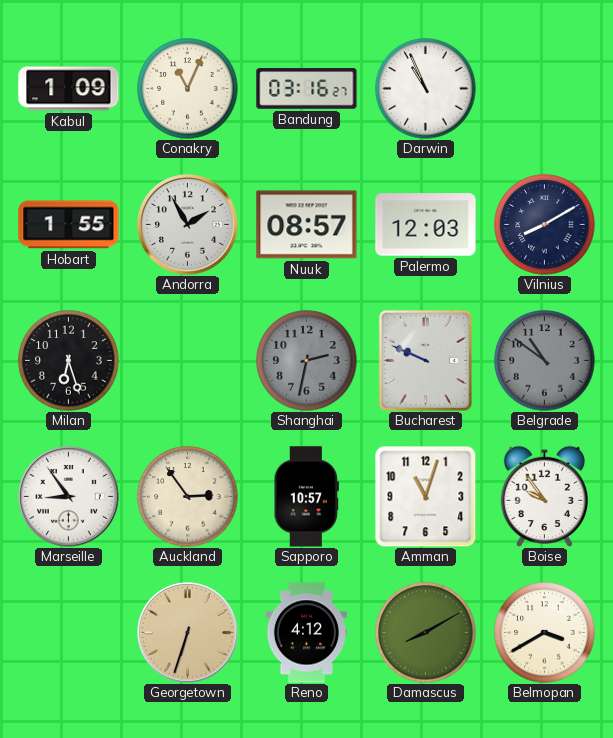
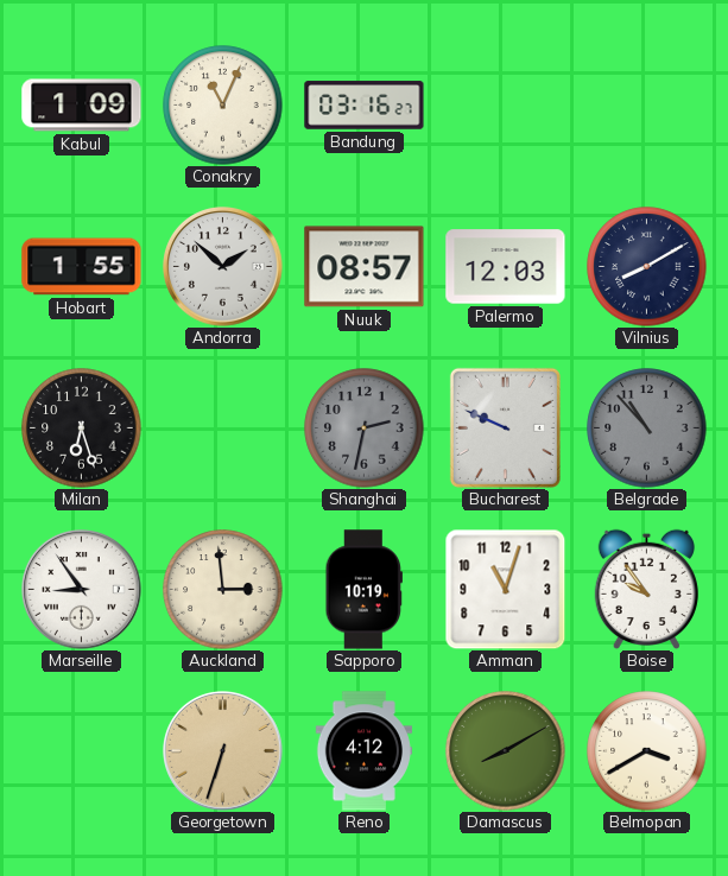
Darwin: 10:56 -> none
Andorra: 1:55 -> 1:52
Belgrade: 10:51 -> 10:53
Auckland: 2:54 -> 2:59
Sapporo: 10:57 -> 10:19
